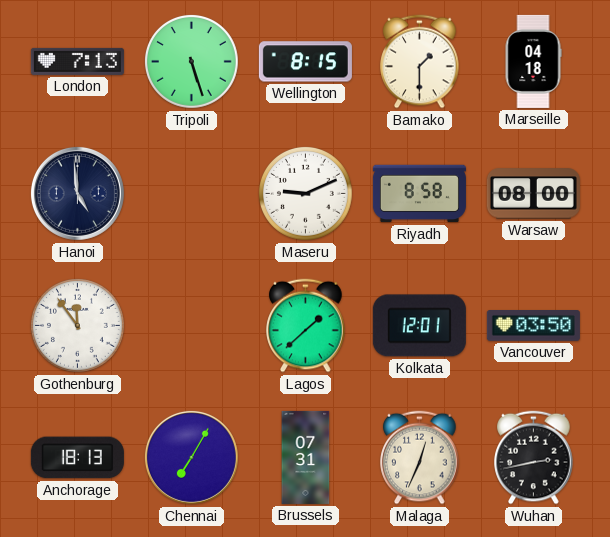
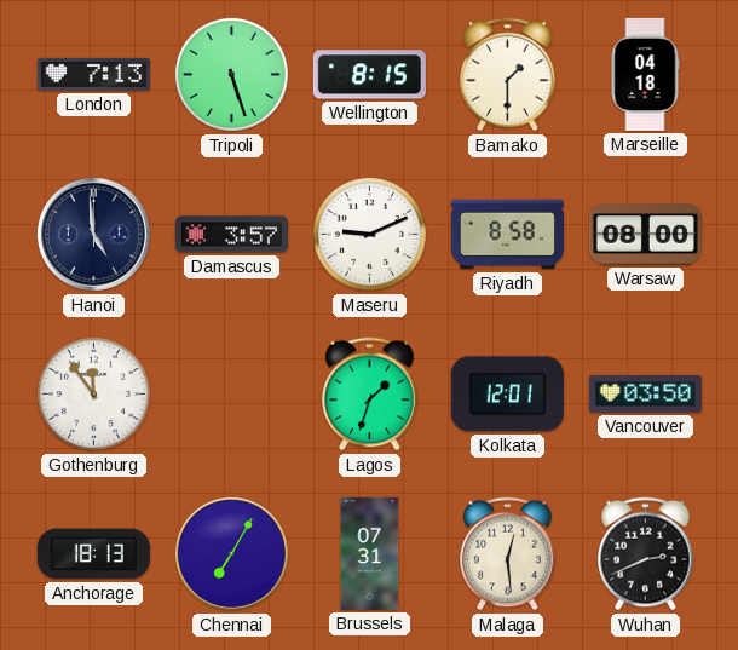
Damascus: none -> 3:57
Lagos: 1:38 -> 1:33
Malaga: 12:34 -> 12:29
Wuhan: 2:43 -> 2:41
